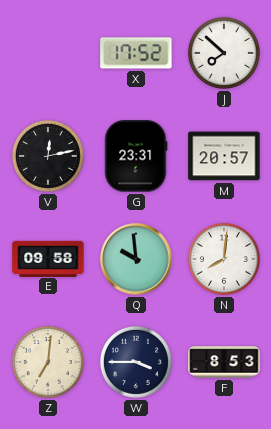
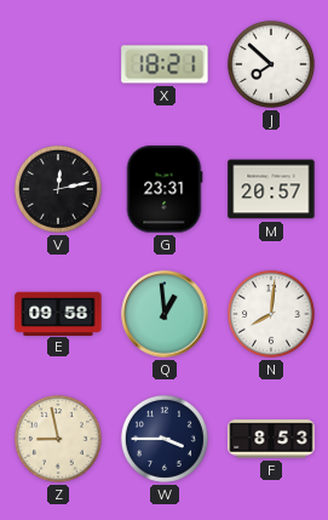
X: 17:52 -> 18:21
Q: 9:59 -> 12:59
Z: 7:01 -> 8:58
